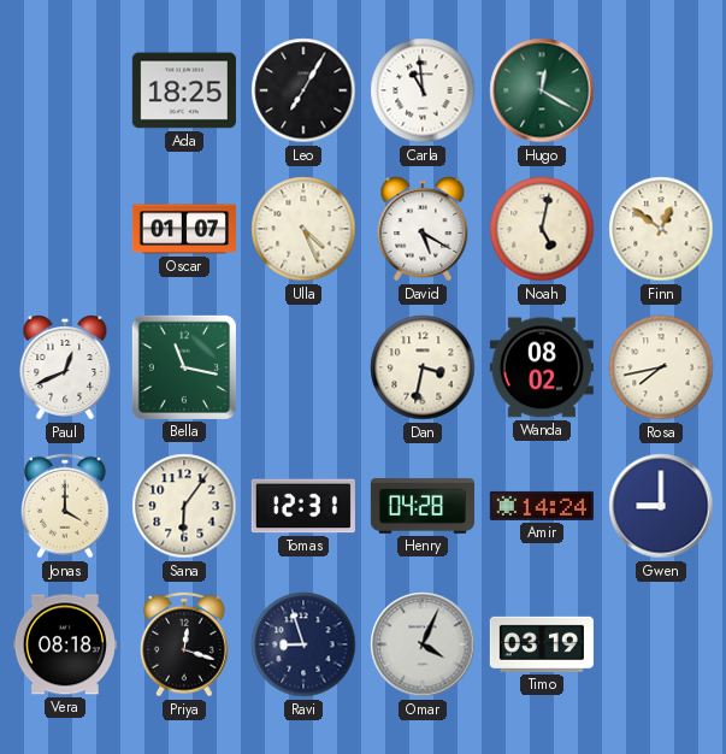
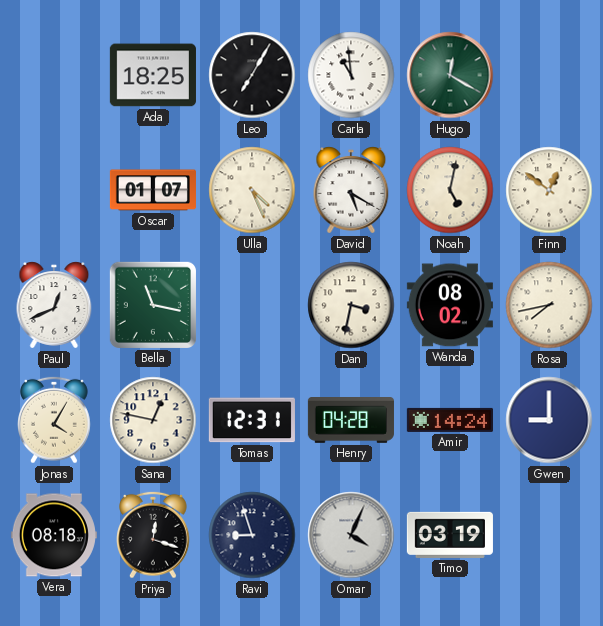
Jonas: 4:00 -> 4:05
Sana: 6:06 -> 12:47
